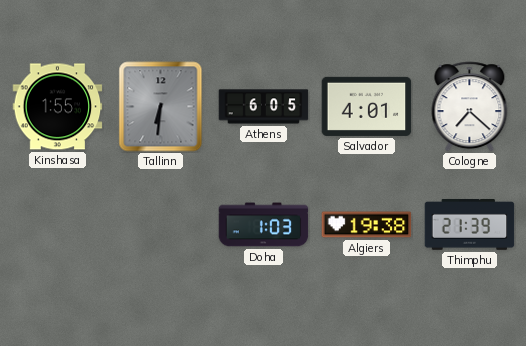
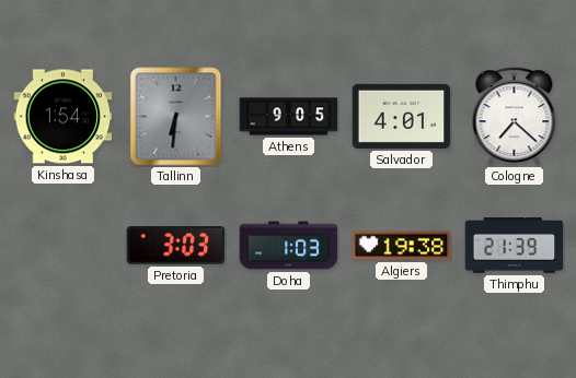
Kinshasa: 1:55 -> 1:54
Athens: 6:05 -> 9:05
Pretoria: none -> 3:03
